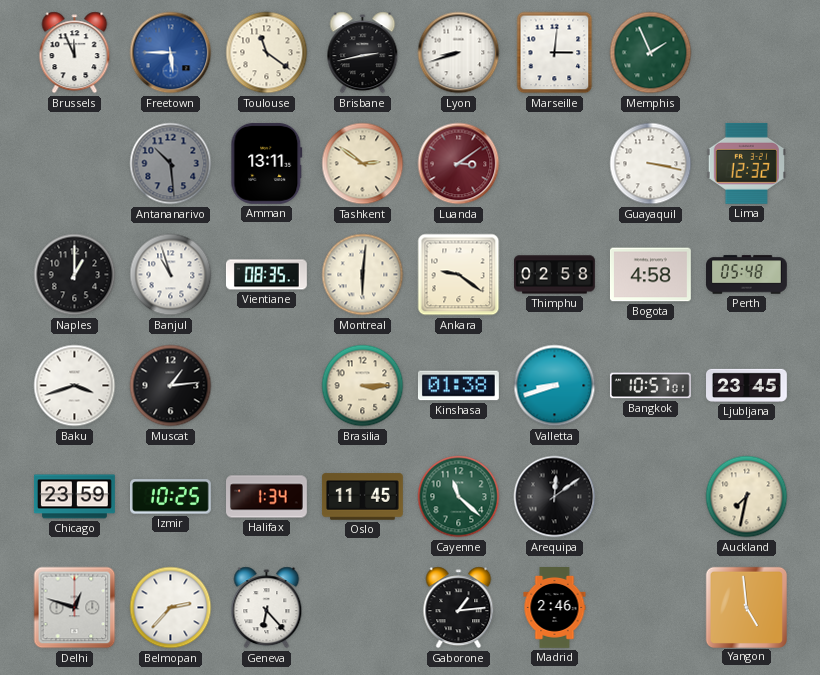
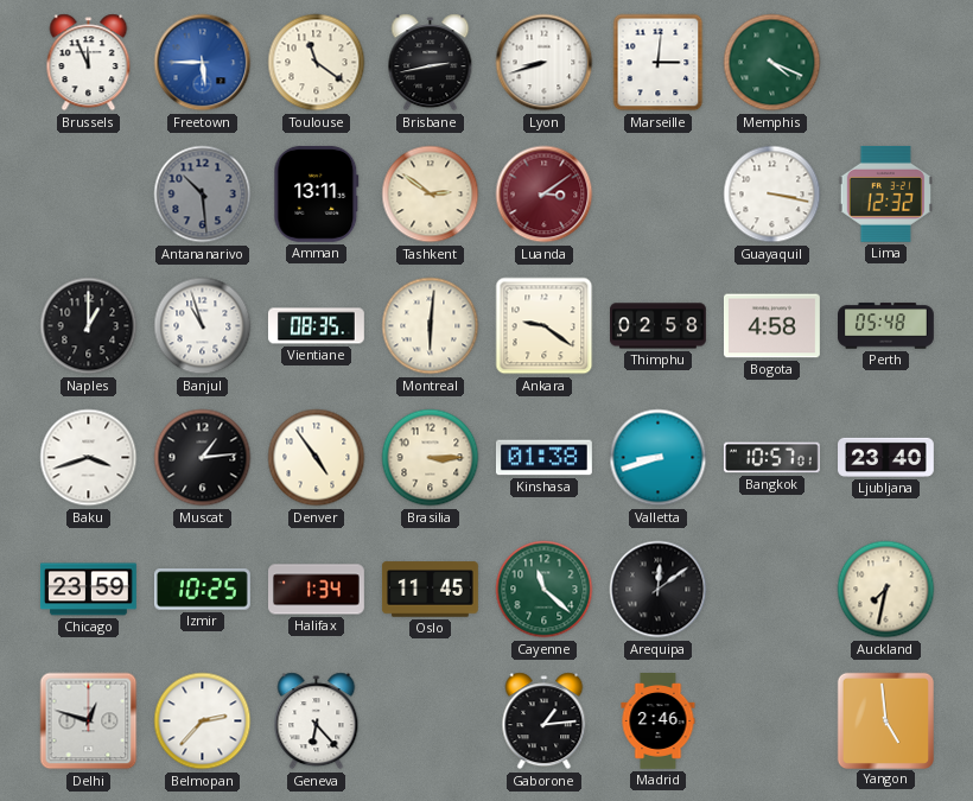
Memphis: 1:56 -> 4:19
Denver: none -> 4:54
Ljubljana: 23:45 -> 23:40
